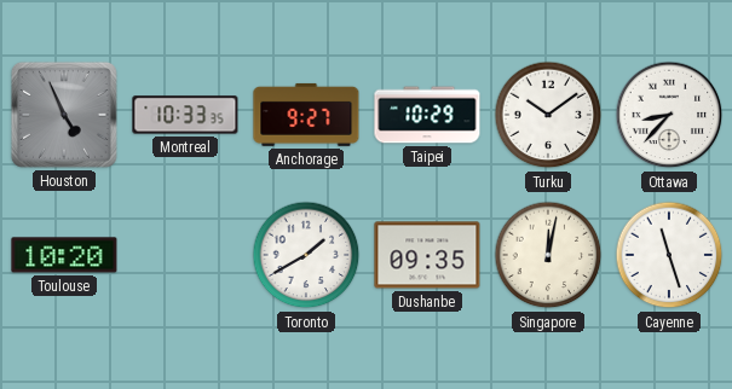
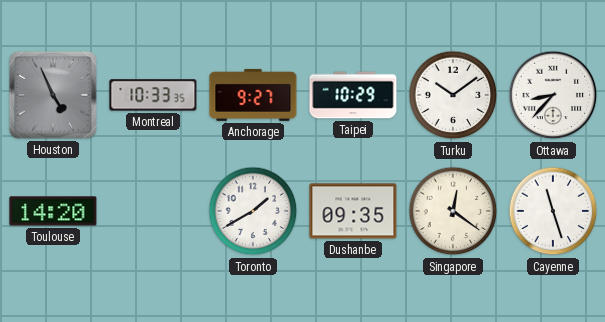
Toulouse: 10:20 -> 14:20
Singapore: 12:02 -> 12:21
